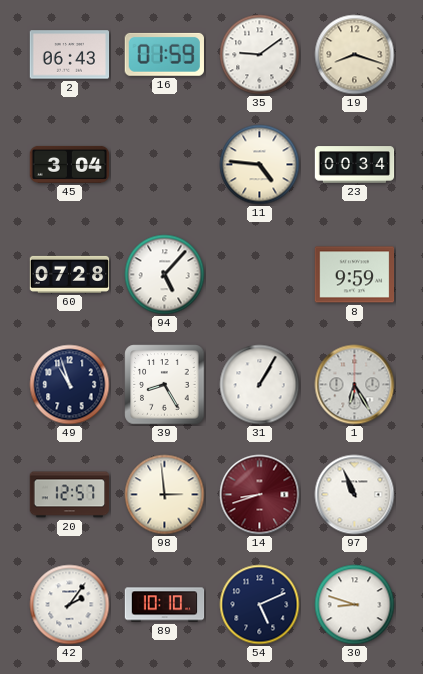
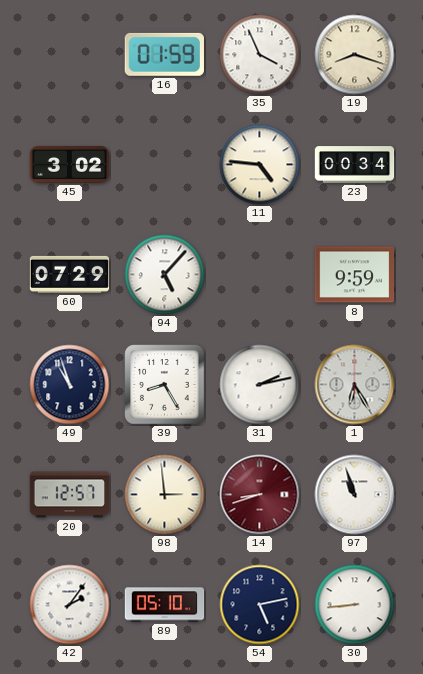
2: 06:43 -> none
35: 9:09 -> 3:56
45: 3:04 -> 3:02
60: 07:28 -> 07:29
31: 1:05 -> 2:13
97: 10:56 -> 10:57
89: 10:10 -> 05:10
54: 5:11 -> 5:13
30: 8:48 -> 8:44
